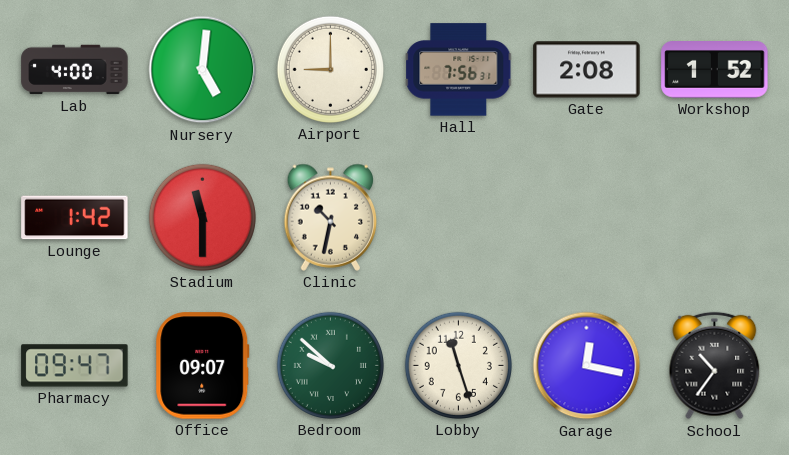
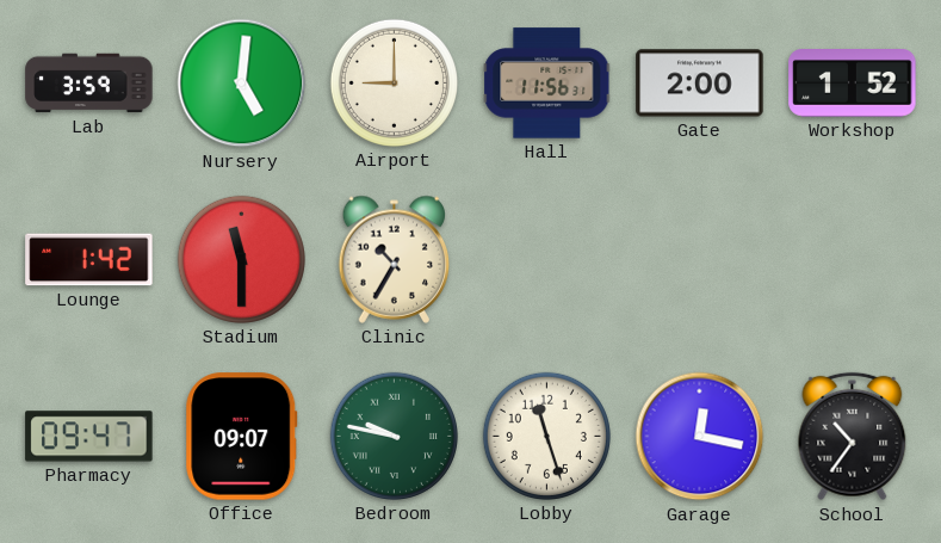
Lab: 4:00 -> 3:59
Hall: 7:56 -> 11:56
Gate: 2:08 -> 2:00
Clinic: 10:32 -> 10:35
Bedroom: 9:52 -> 9:47
